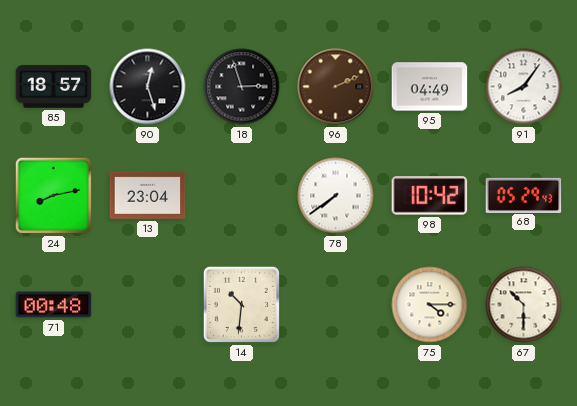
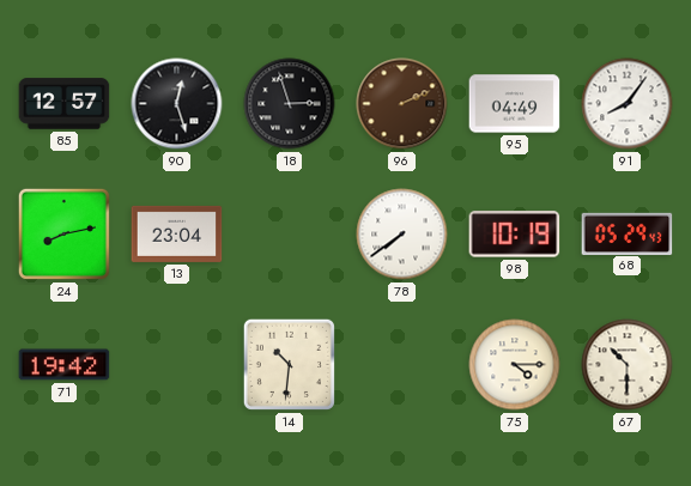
85: 18:57 -> 12:57
98: 10:42 -> 10:19
71: 00:48 -> 19:42
